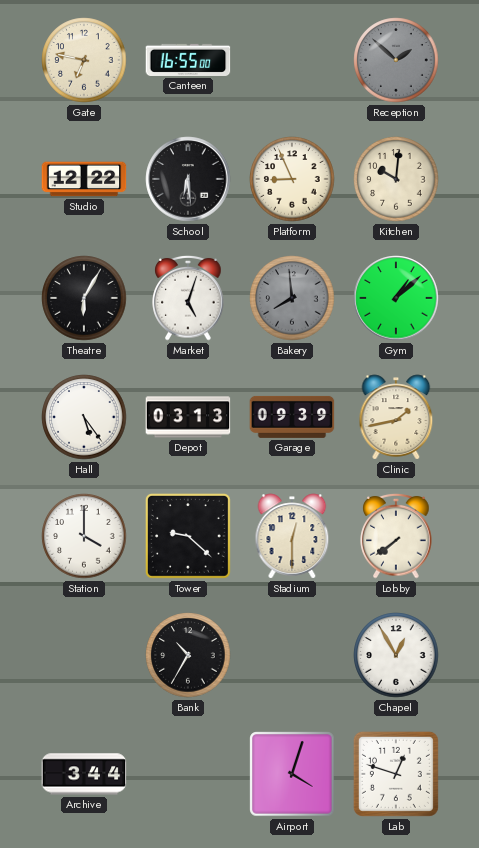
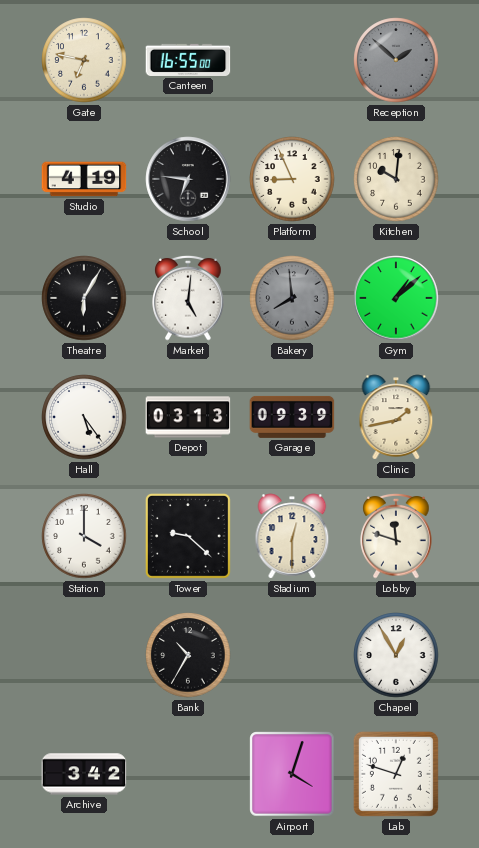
Studio: 12:22 -> 4:19
School: 6:29 -> 6:46
Market: 5:03 -> 5:01
Lobby: 7:39 -> 11:48
Archive: 3:44 -> 3:42
